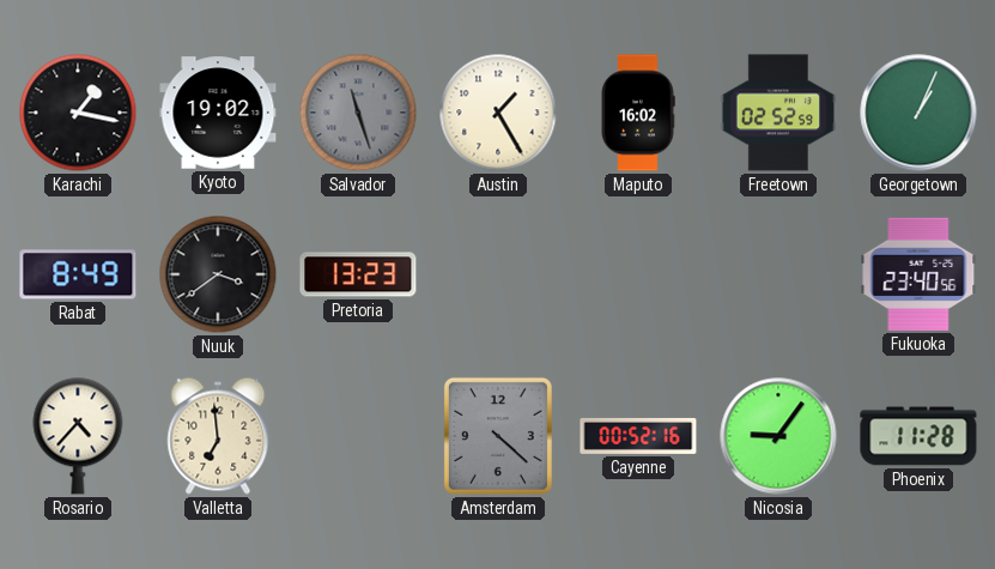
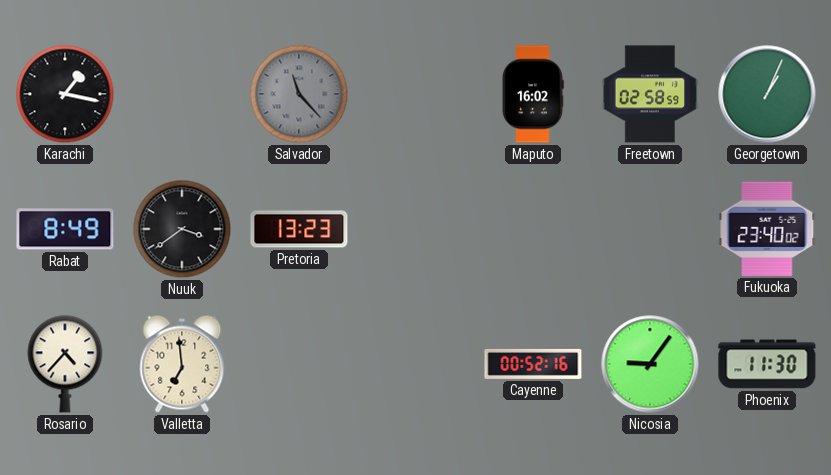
Kyoto: 19:02 -> none
Salvador: 11:27 -> 11:23
Austin: 1:25 -> none
Freetown: 02:52 -> 02:58
Fukuoka: 23:40:56 -> 23:40:02
Amsterdam: 4:22 -> none
Phoenix: 11:28 -> 11:30
